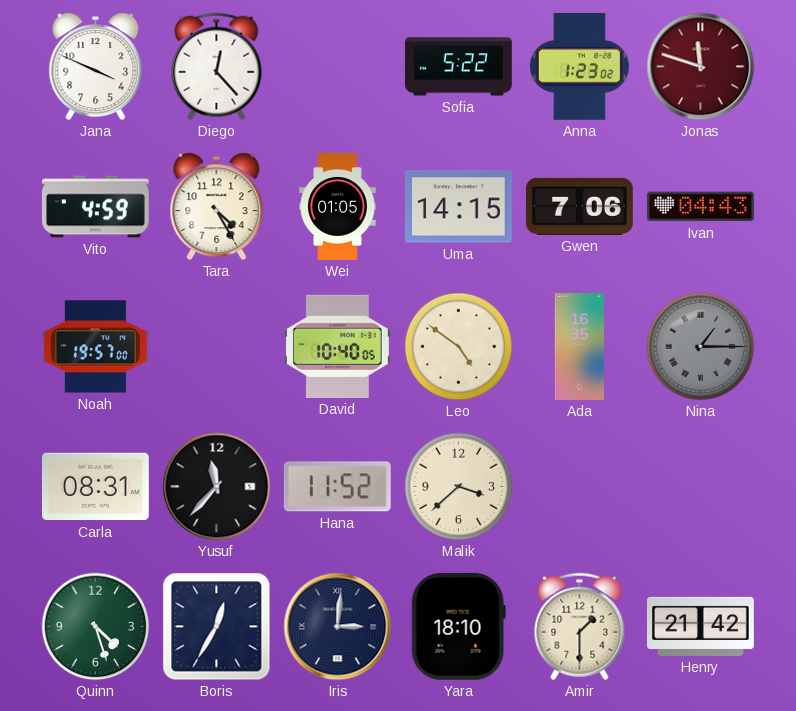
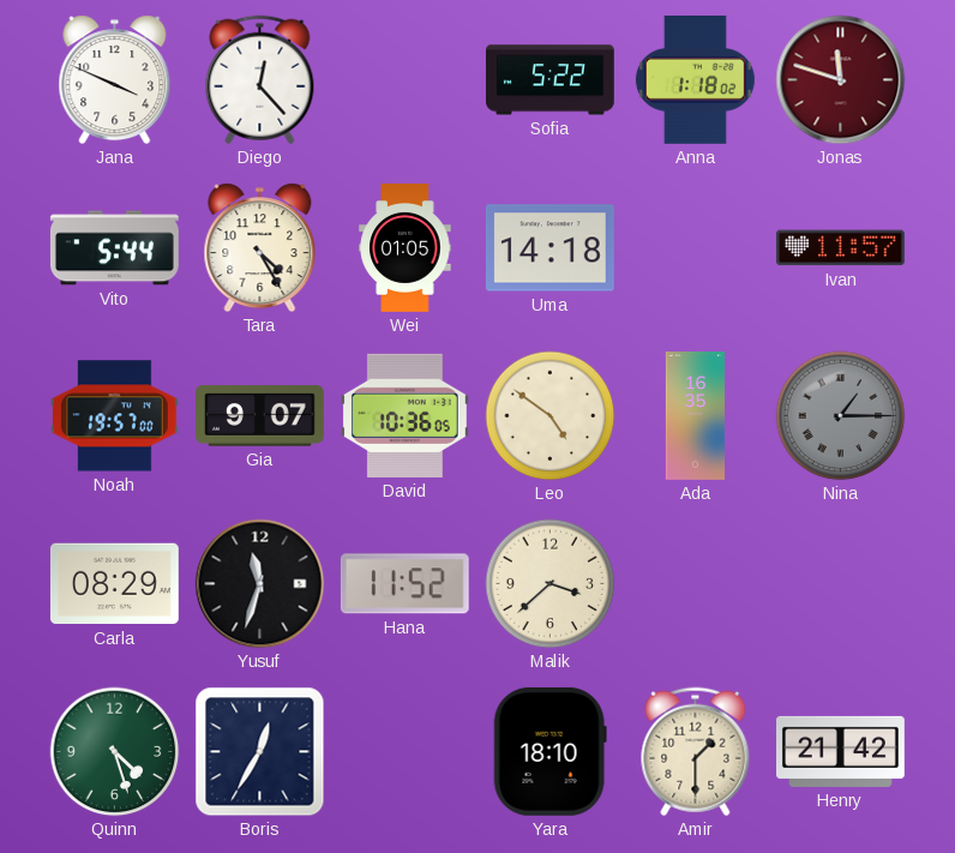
Anna: 1:23 -> 1:18
Vito: 4:59 -> 5:44
Uma: 14:15 -> 14:18
Gwen: 7:06 -> none
Ivan: 04:43 -> 11:57
Gia: none -> 9:07
David: 10:40 -> 10:36
Carla: 08:31 -> 08:29
Yusuf: 11:37 -> 11:33
Iris: 3:01 -> none
